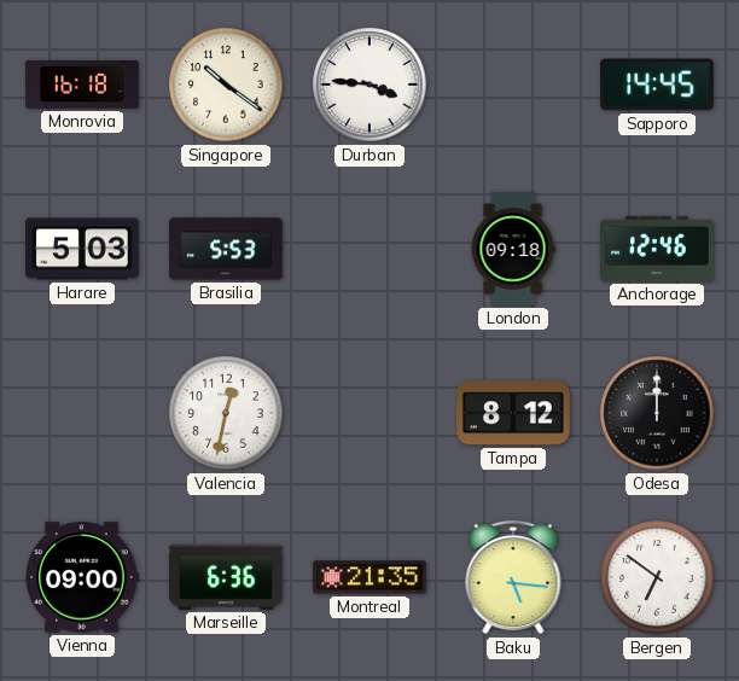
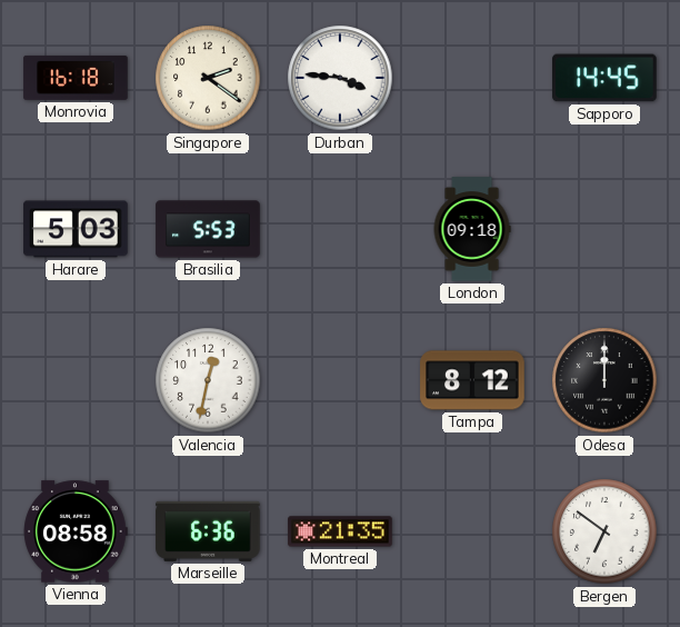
Singapore: 10:21 -> 2:21
Anchorage: 12:46 -> none
Vienna: 09:00 -> 08:58
Baku: 5:16 -> none
